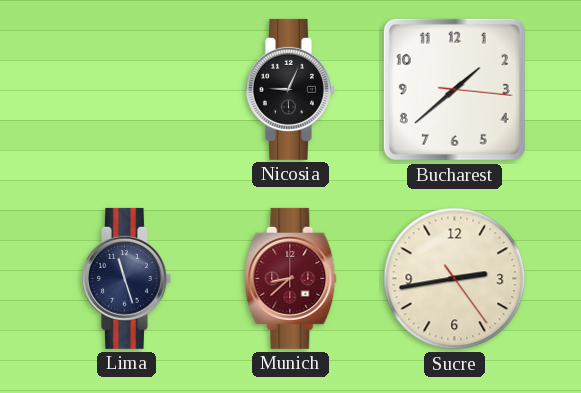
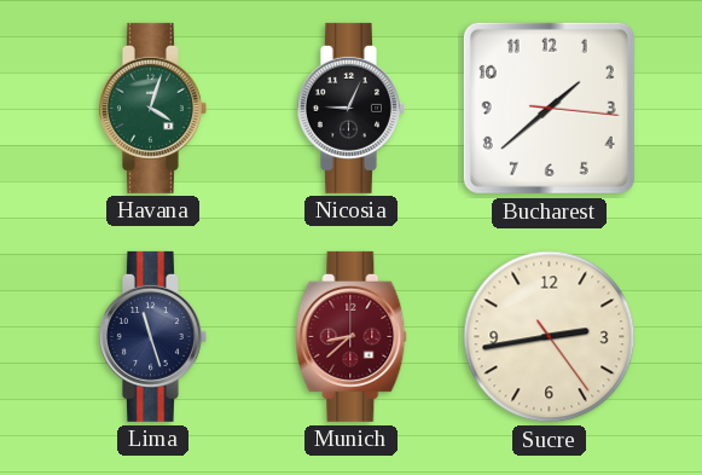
Havana: none -> 4:03
